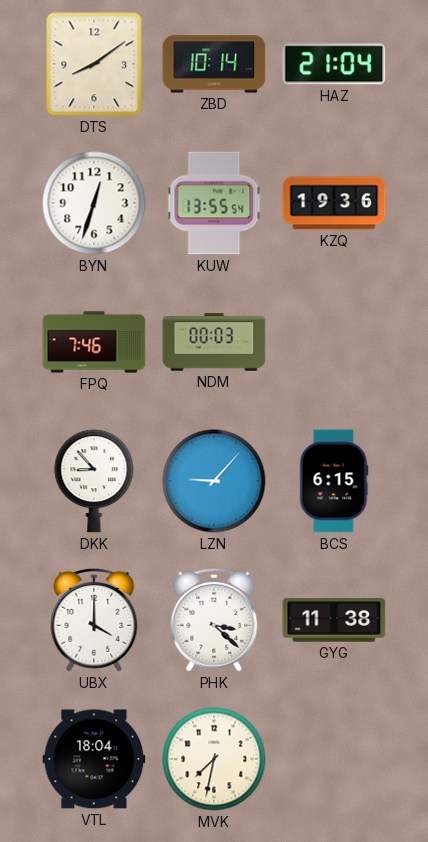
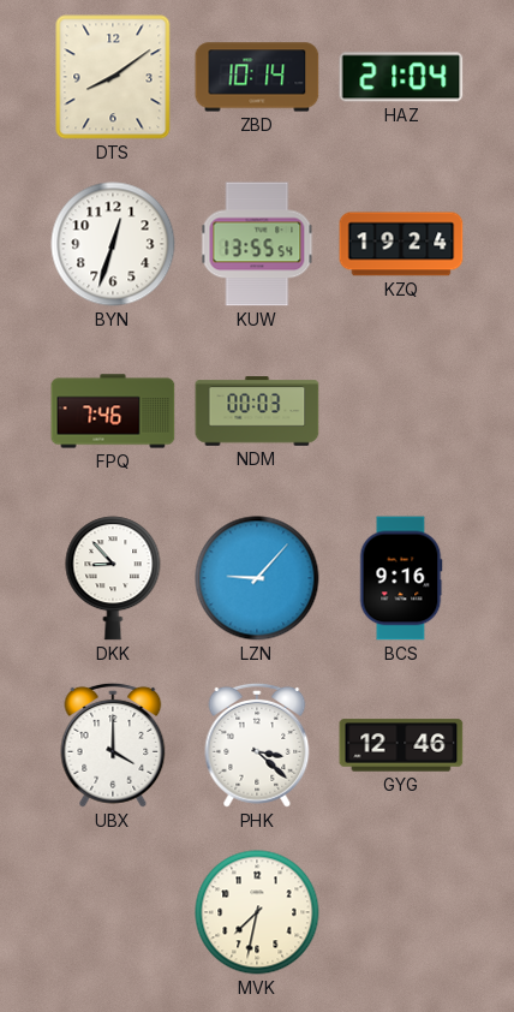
KZQ: 19:36 -> 19:24
BCS: 6:15 -> 9:16
GYG: 11:38 -> 12:46
VTL: 18:04 -> none
